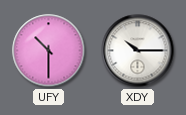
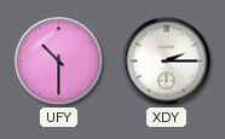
XDY: 10:15 -> 2:15
